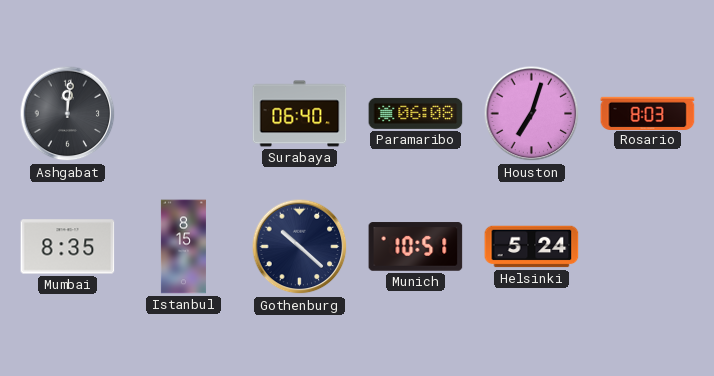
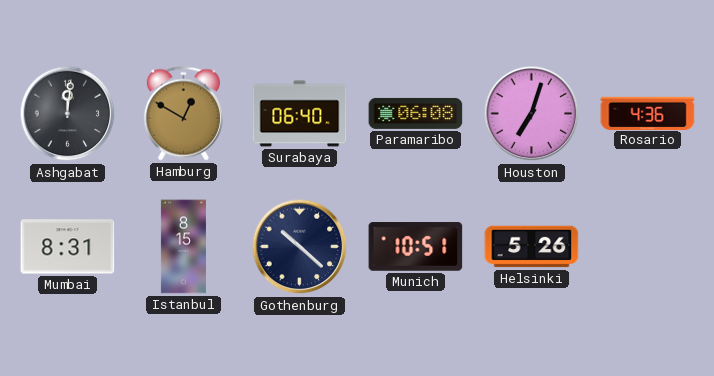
Hamburg: none -> 12:50
Rosario: 8:03 -> 4:36
Mumbai: 8:35 -> 8:31
Helsinki: 5:24 -> 5:26
